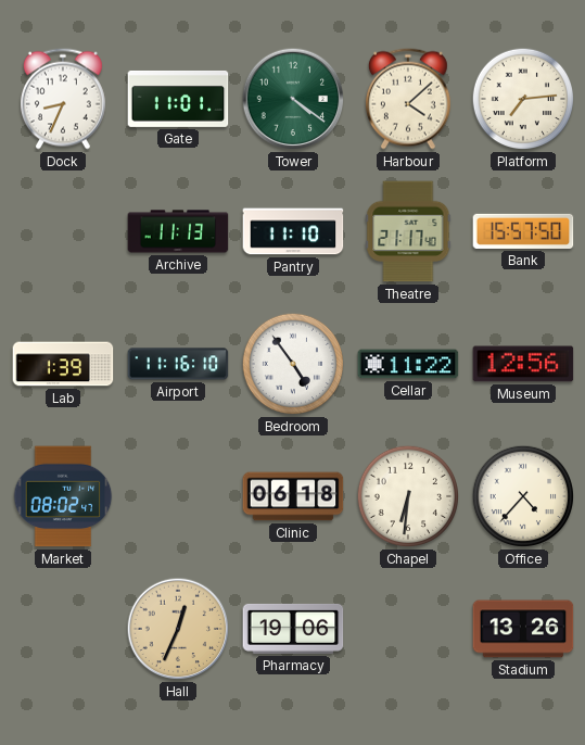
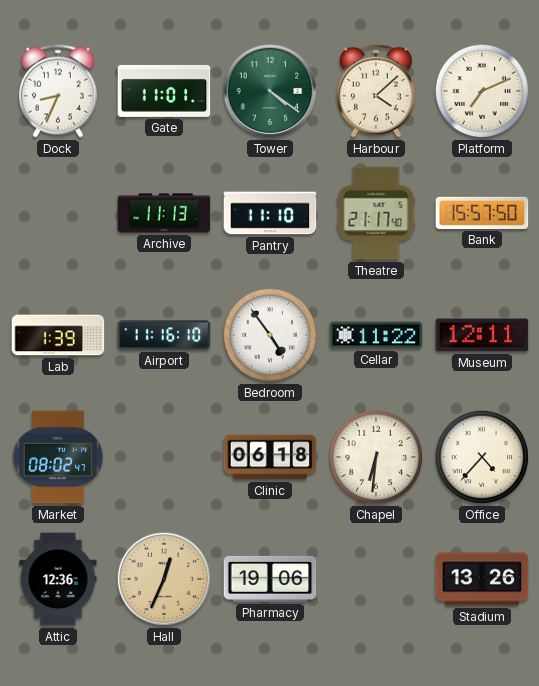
Platform: 7:14 -> 7:11
Museum: 12:56 -> 12:11
Attic: none -> 12:36
